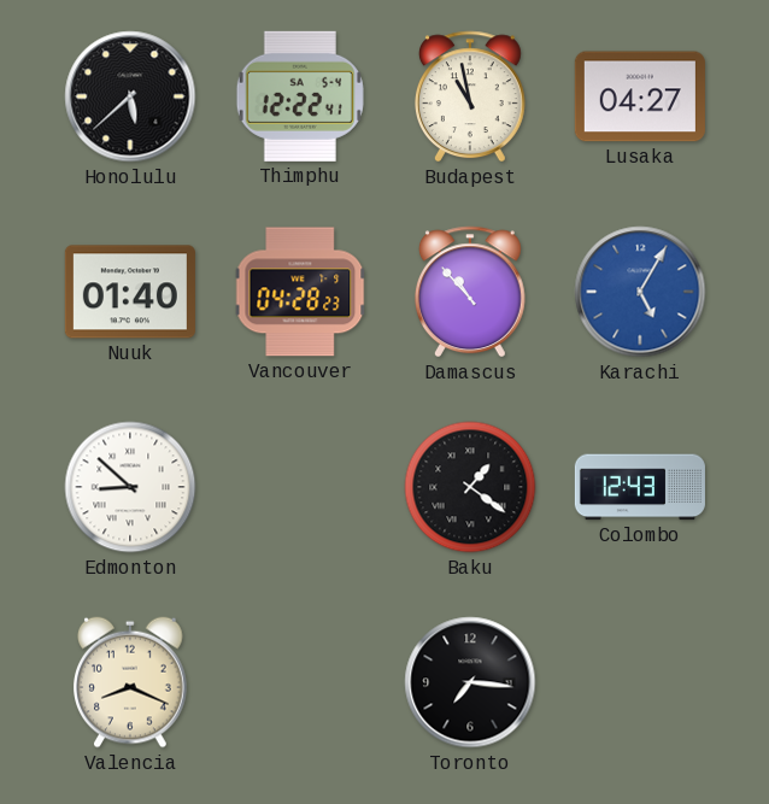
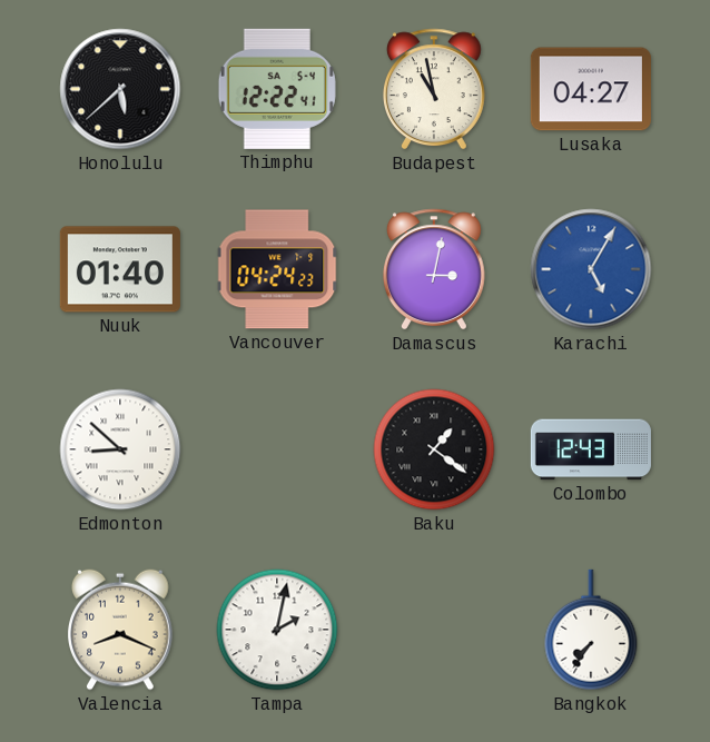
Vancouver: 04:28 -> 04:24
Damascus: 10:53 -> 3:02
Tampa: none -> 2:02
Toronto: 7:16 -> none
Bangkok: none -> 7:36
